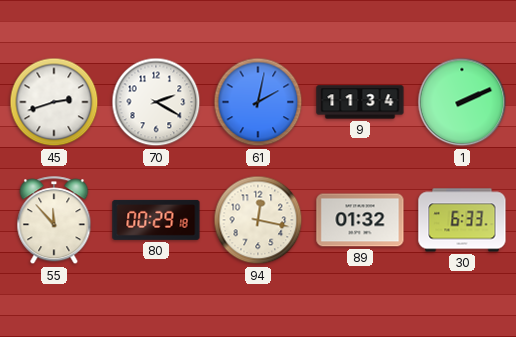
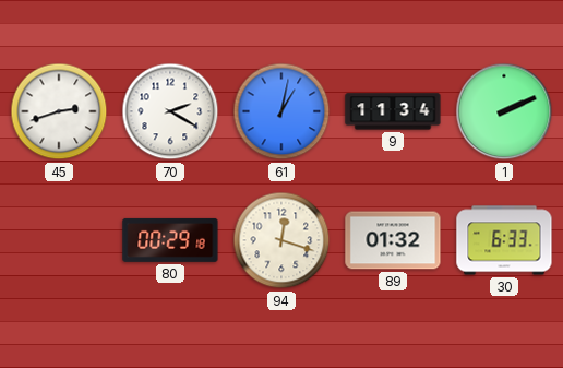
61: 2:02 -> 1:02
55: 11:53 -> none
94: 12:17 -> 12:18
